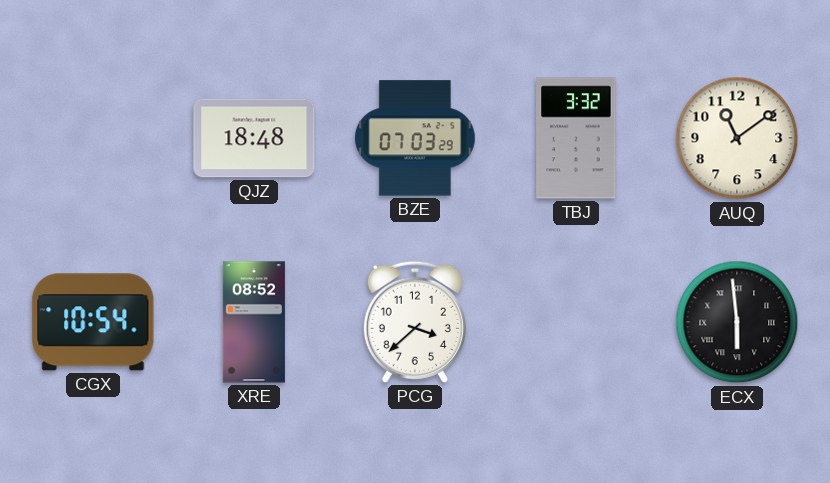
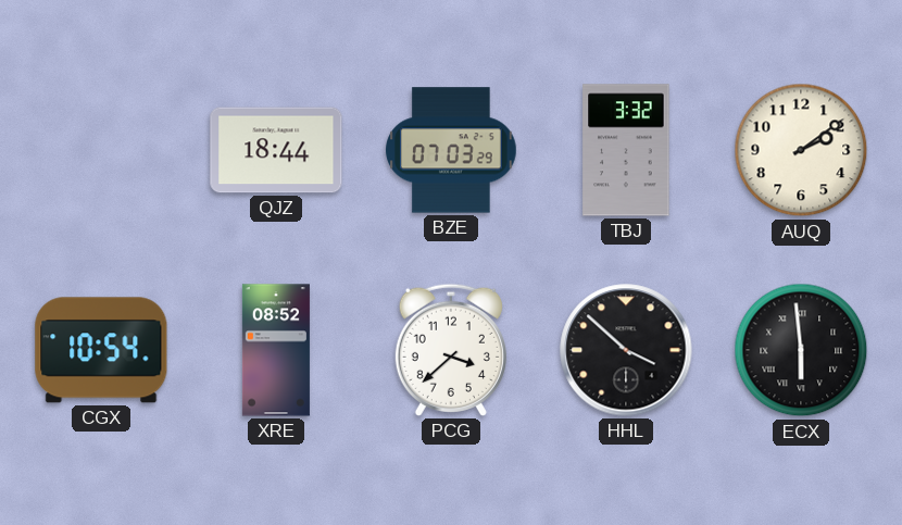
QJZ: 18:48 -> 18:44
AUQ: 11:09 -> 2:09
HHL: none -> 3:52
